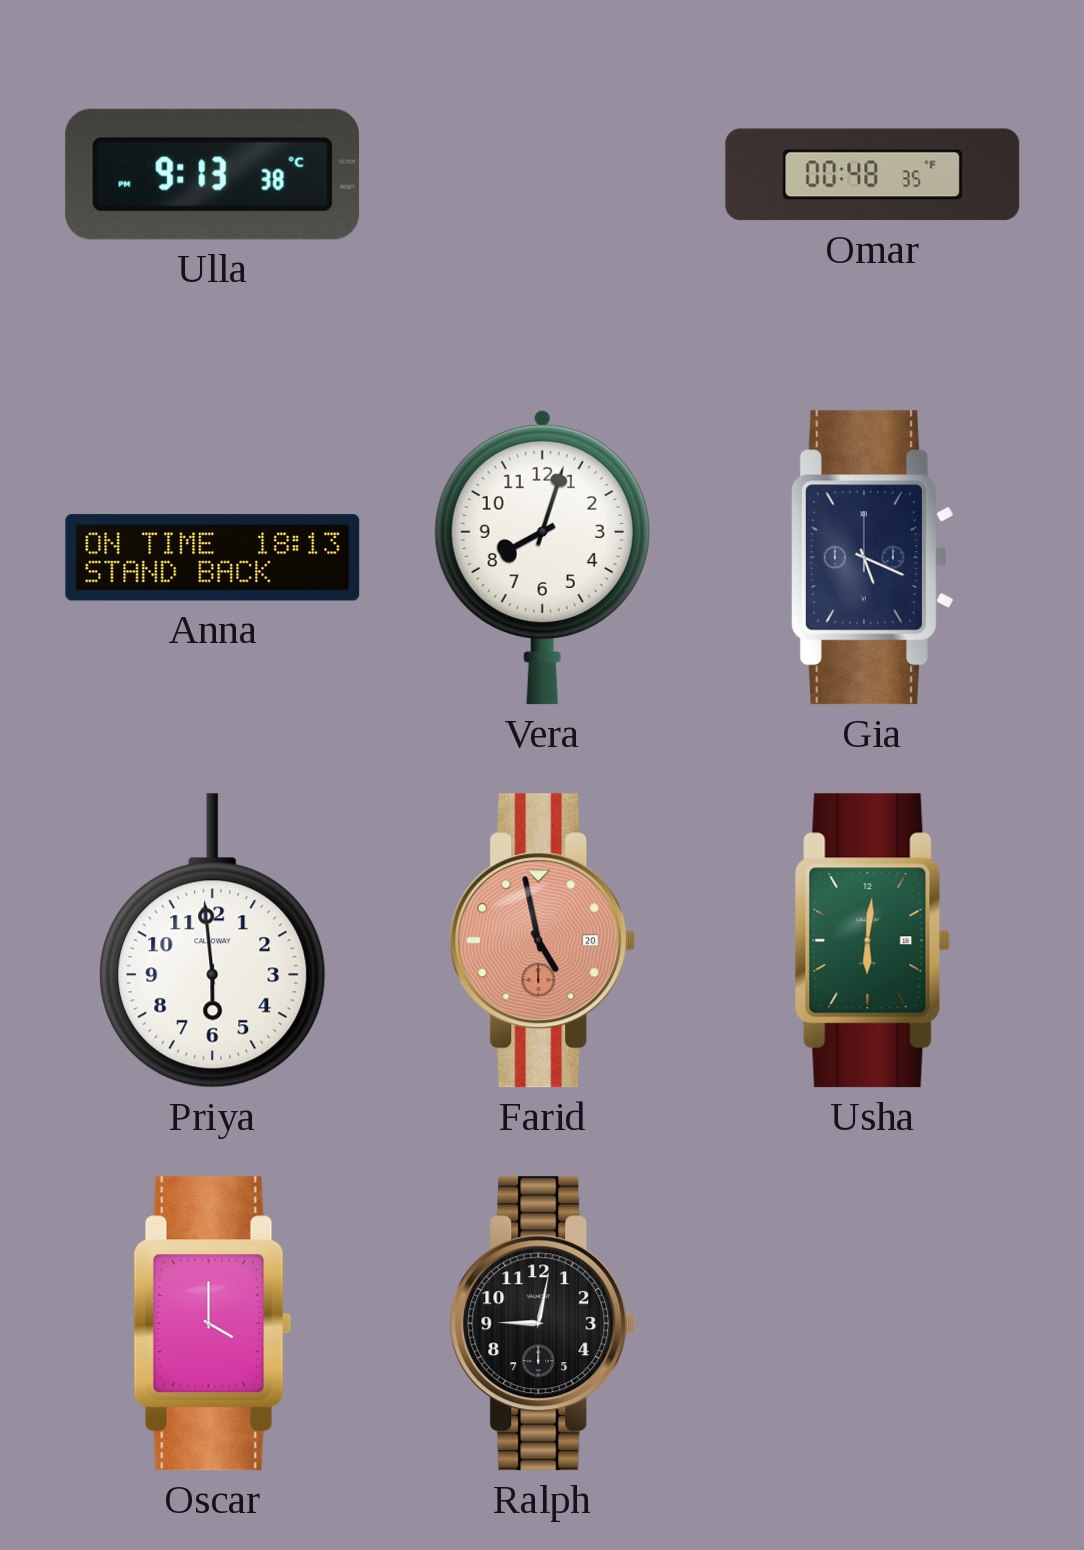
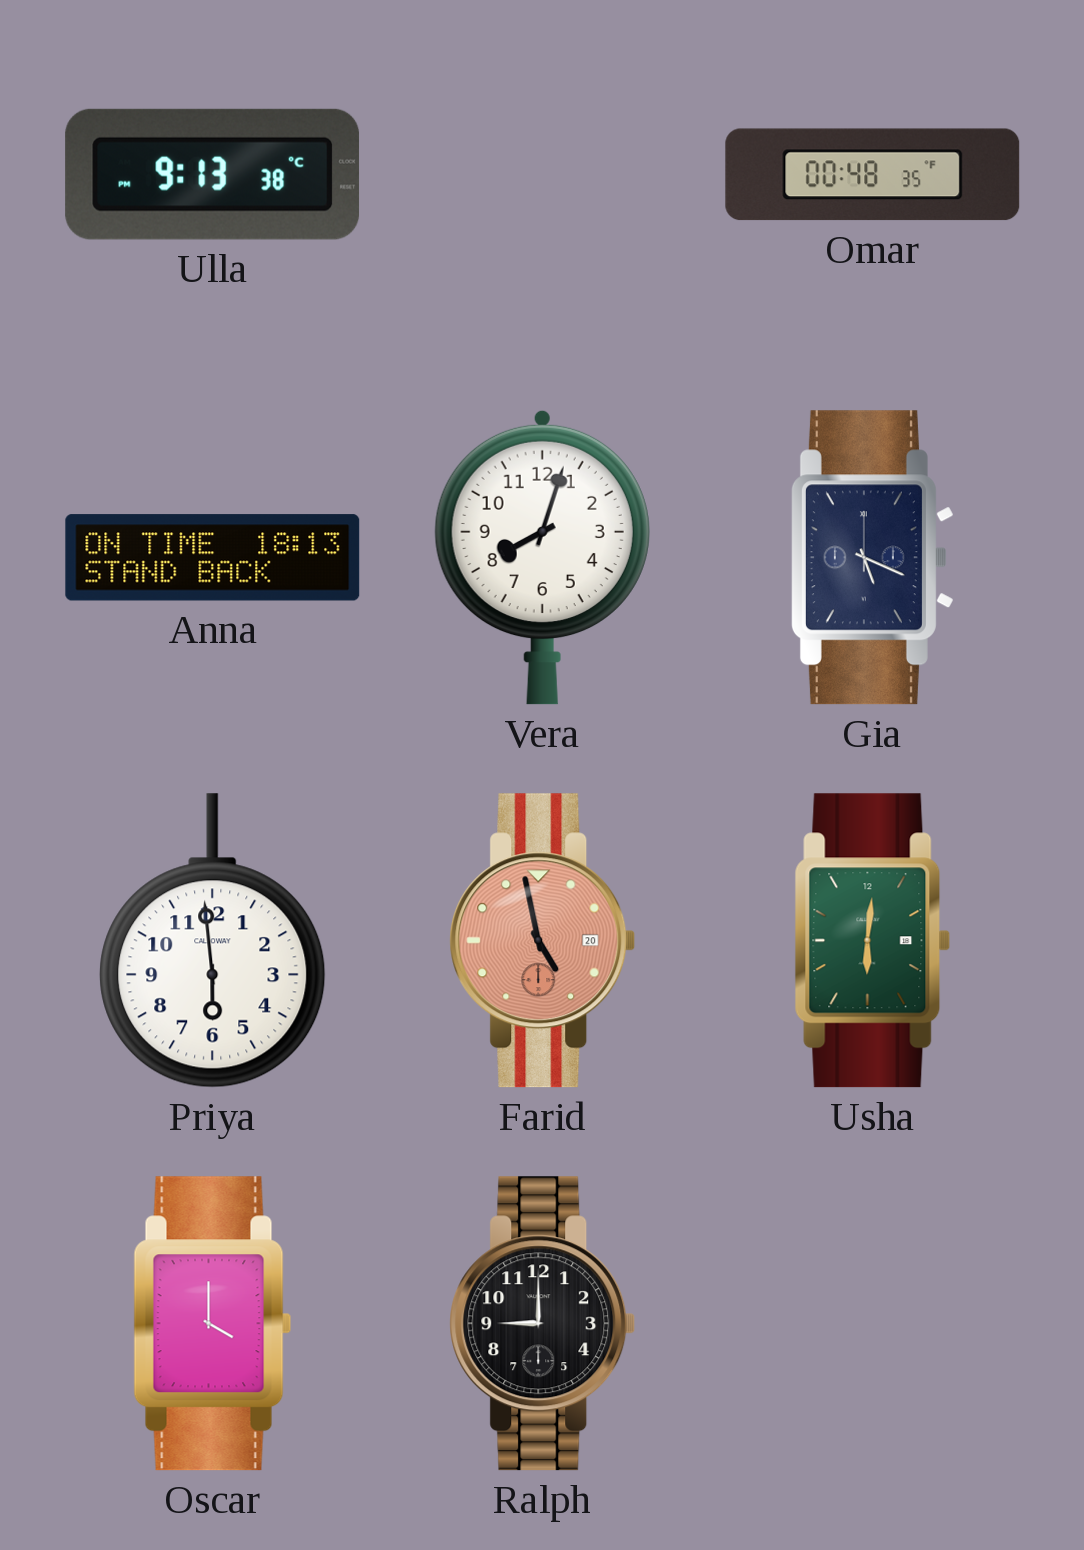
Ralph: 9:02 -> 9:00
